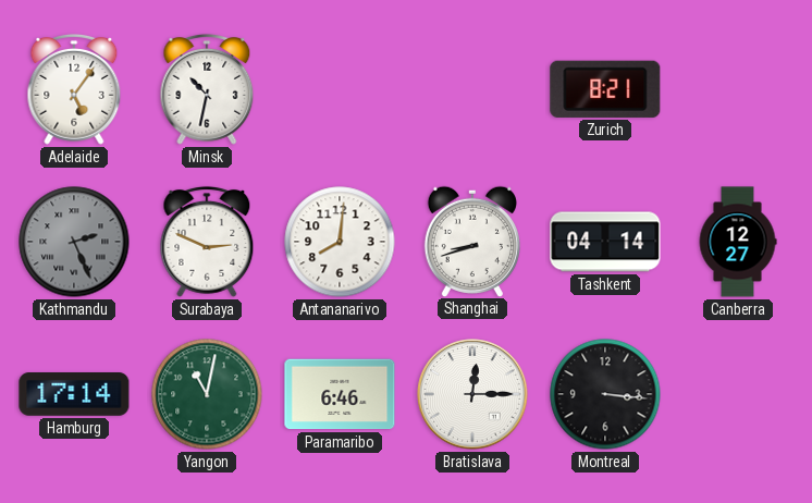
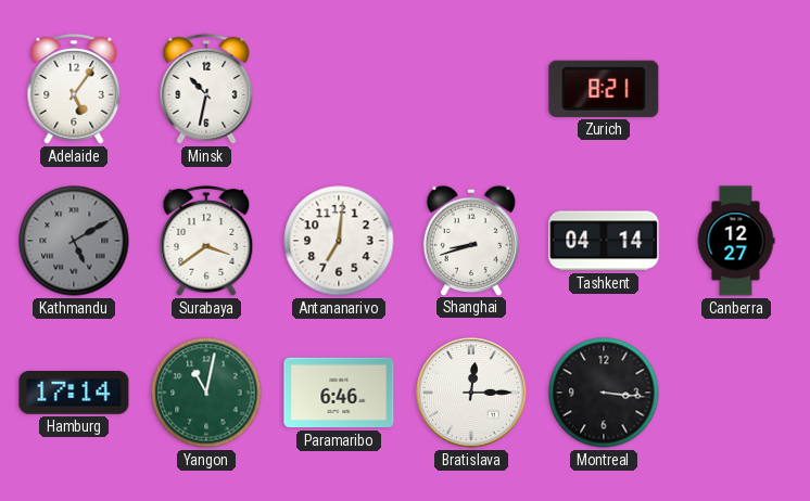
Kathmandu: 2:26 -> 5:10
Surabaya: 2:49 -> 3:39
Antananarivo: 8:01 -> 7:01
